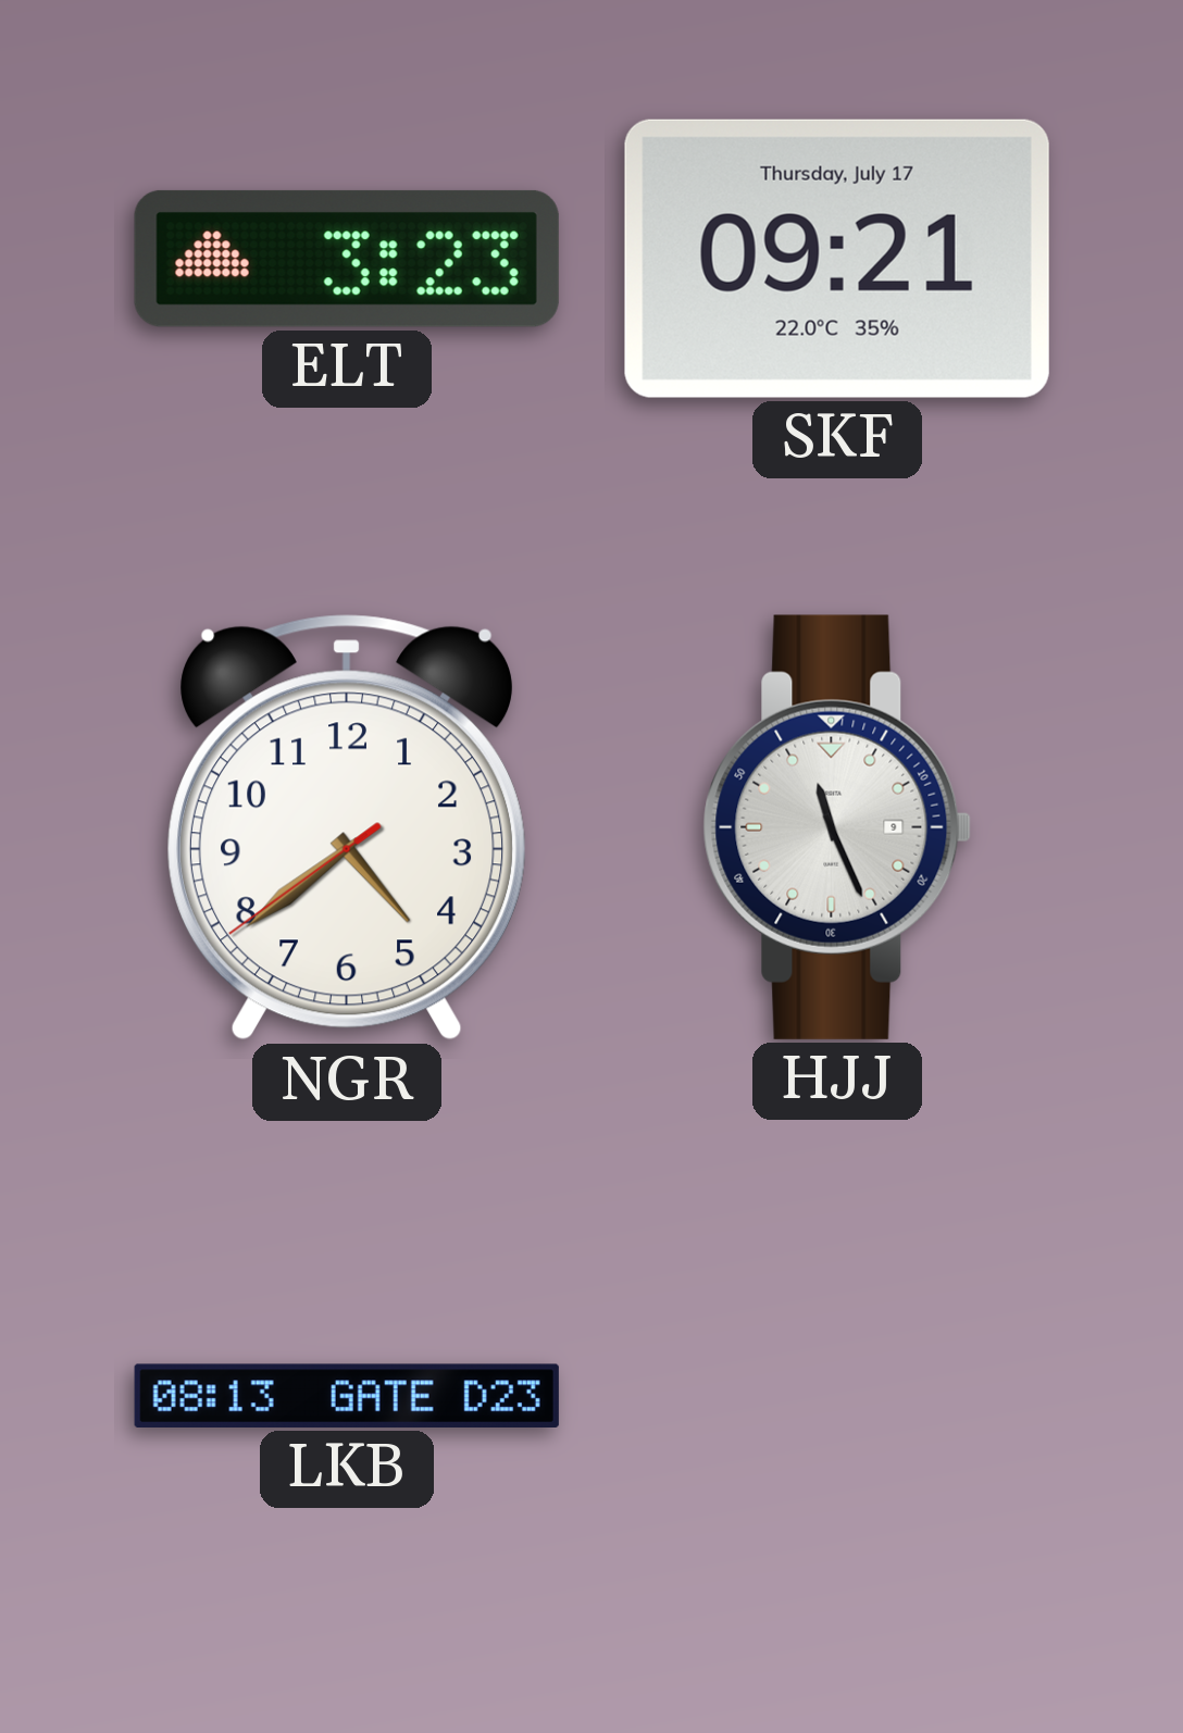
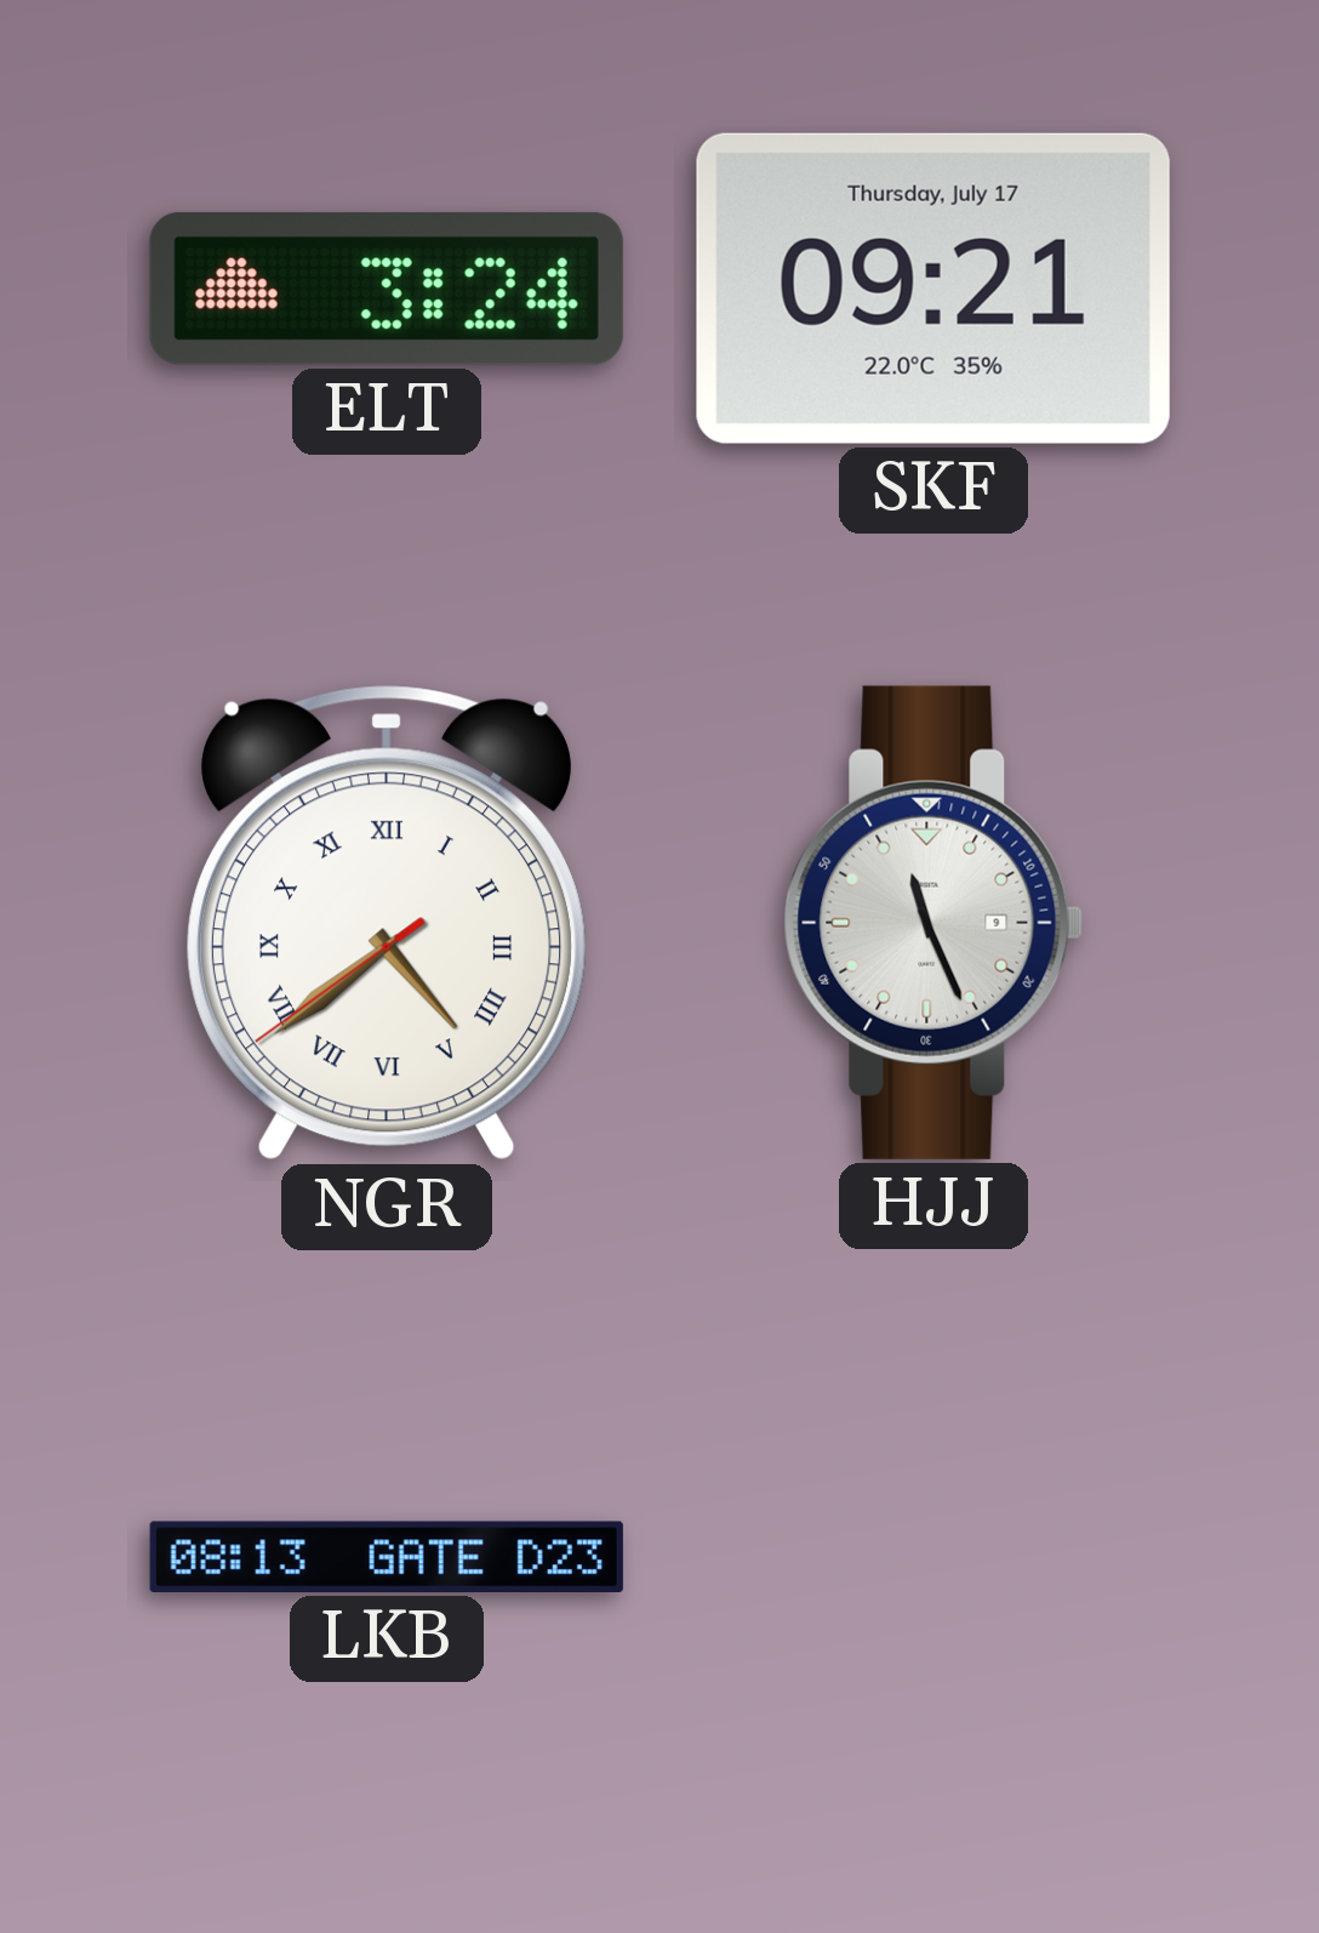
ELT: 3:23 -> 3:24
NGR numerals: Arabic -> Roman
